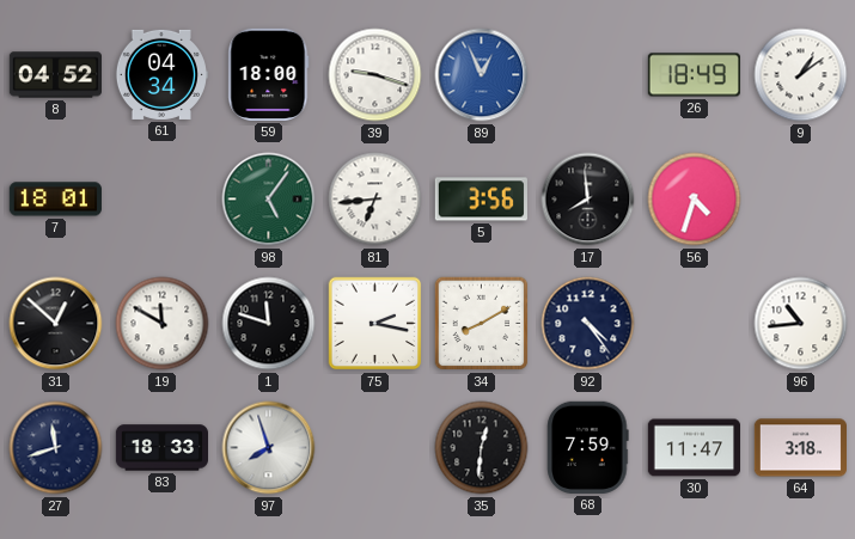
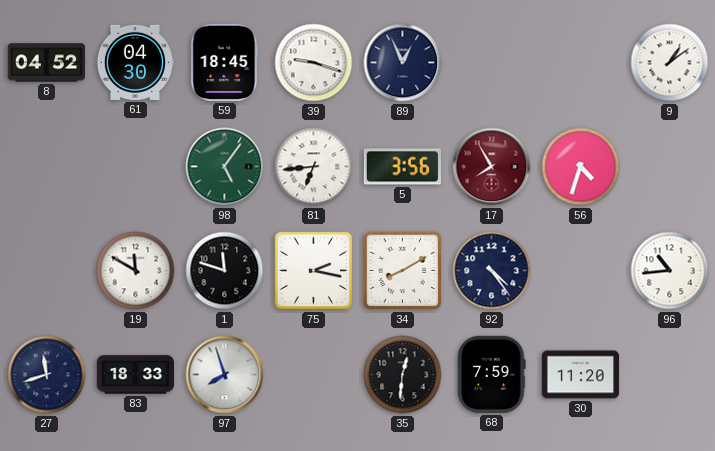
61: 04:34 -> 04:30
59: 18:00 -> 18:45
89 dial: blue -> navy
26: 18:49 -> none
7: 18:01 -> none
17: 7:59 -> 7:55
17 dial: black -> burgundy
31: 12:52 -> none
30: 11:47 -> 11:20
64: 3:18 -> none
